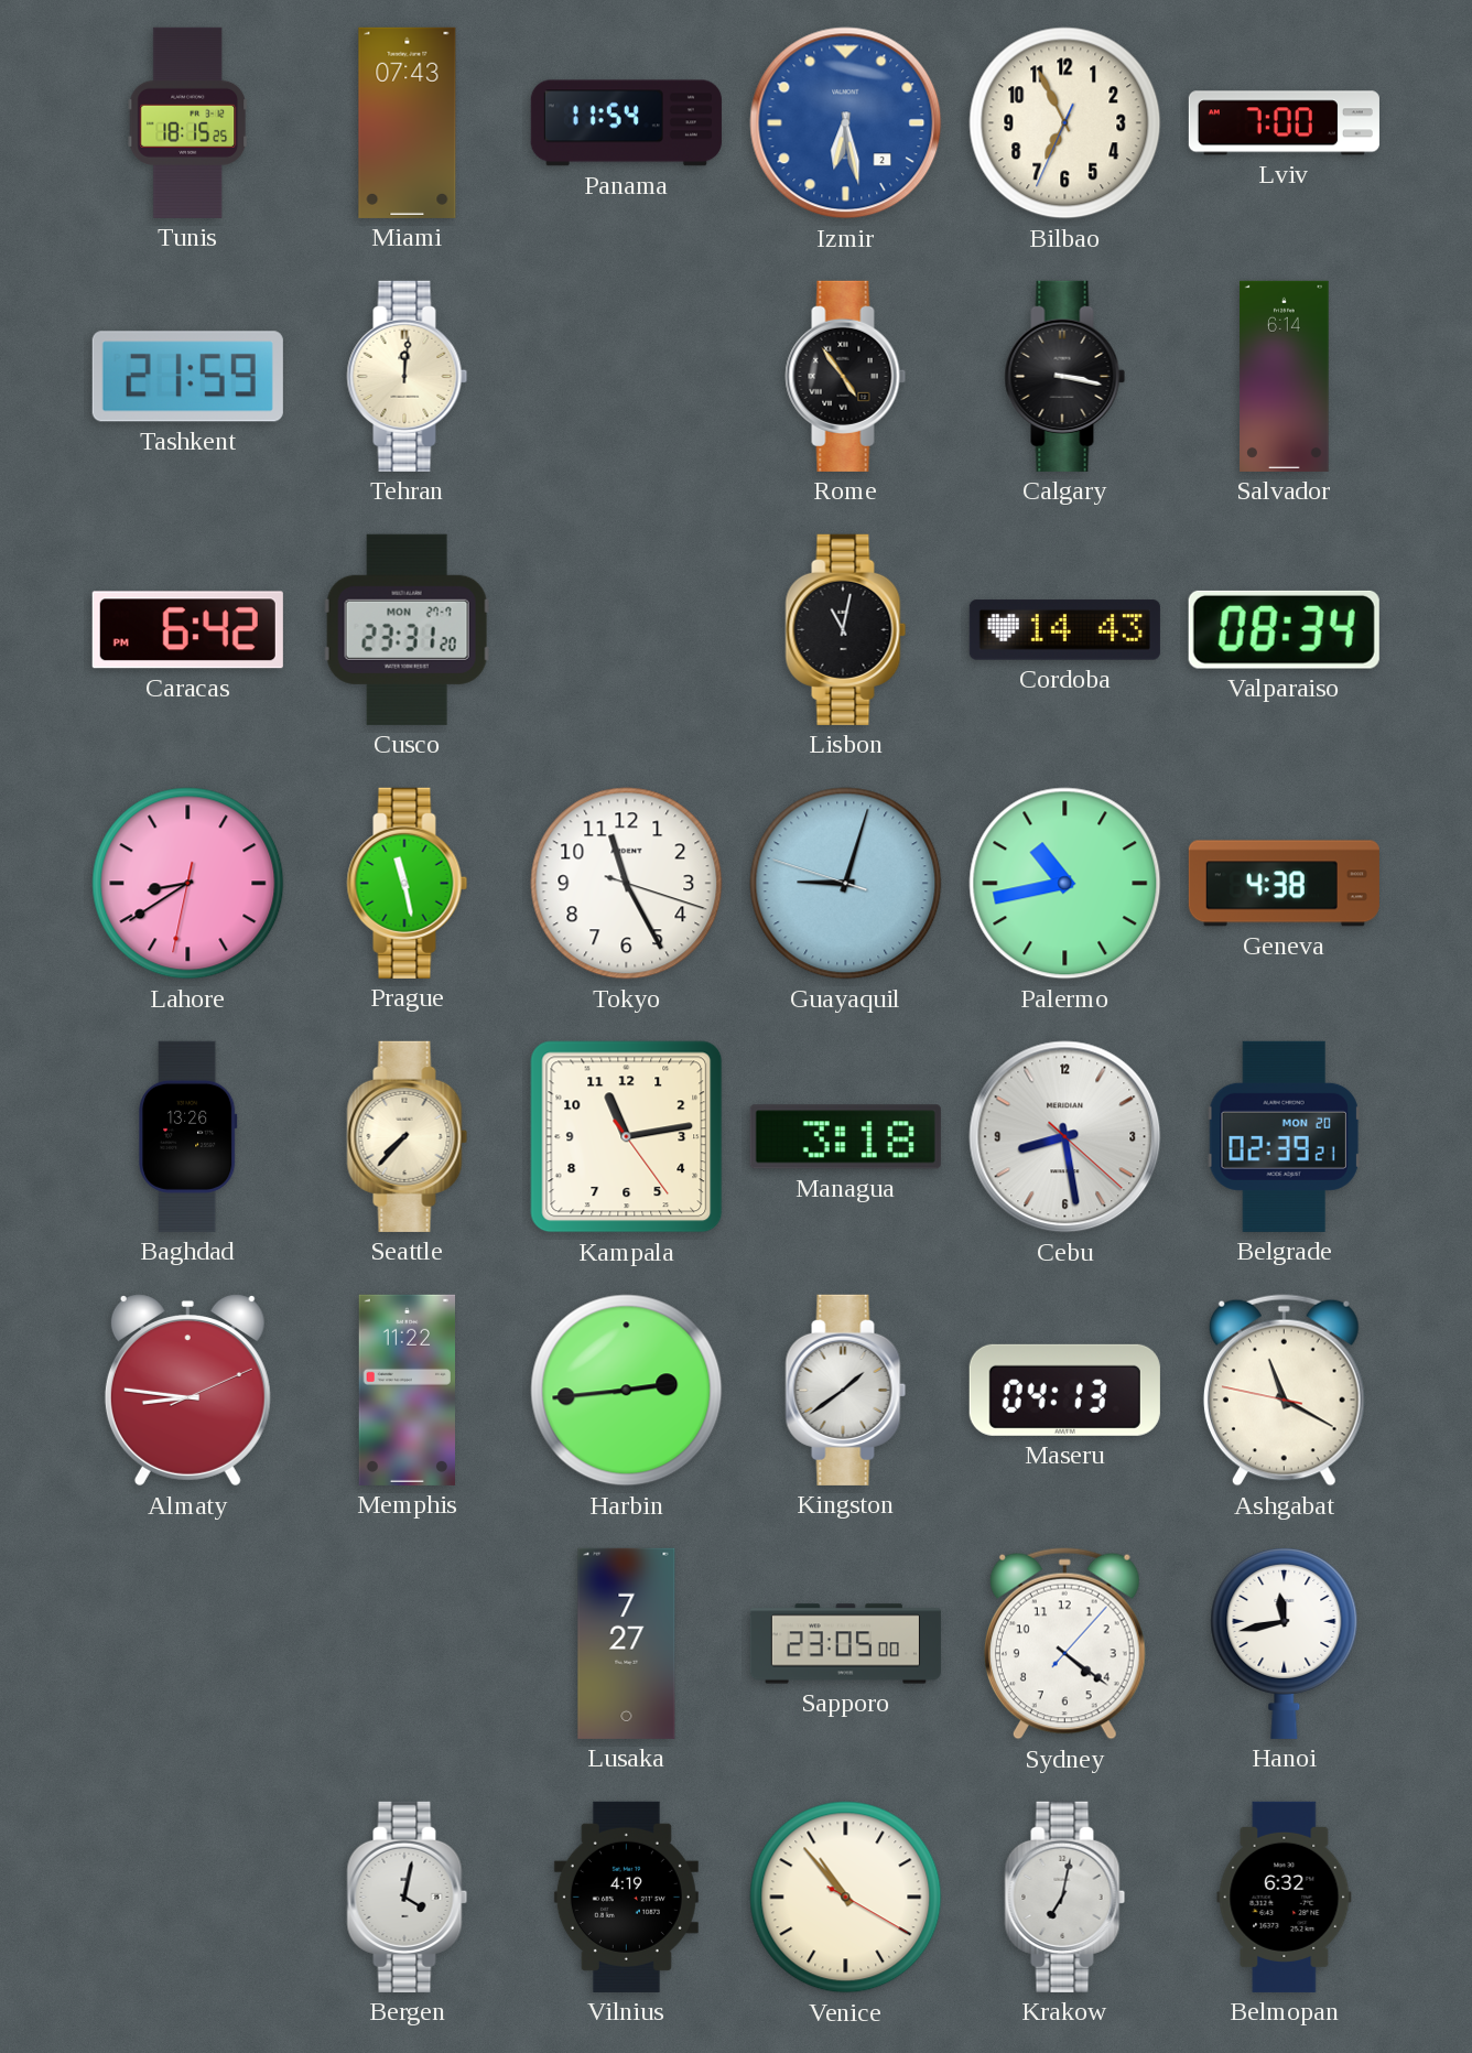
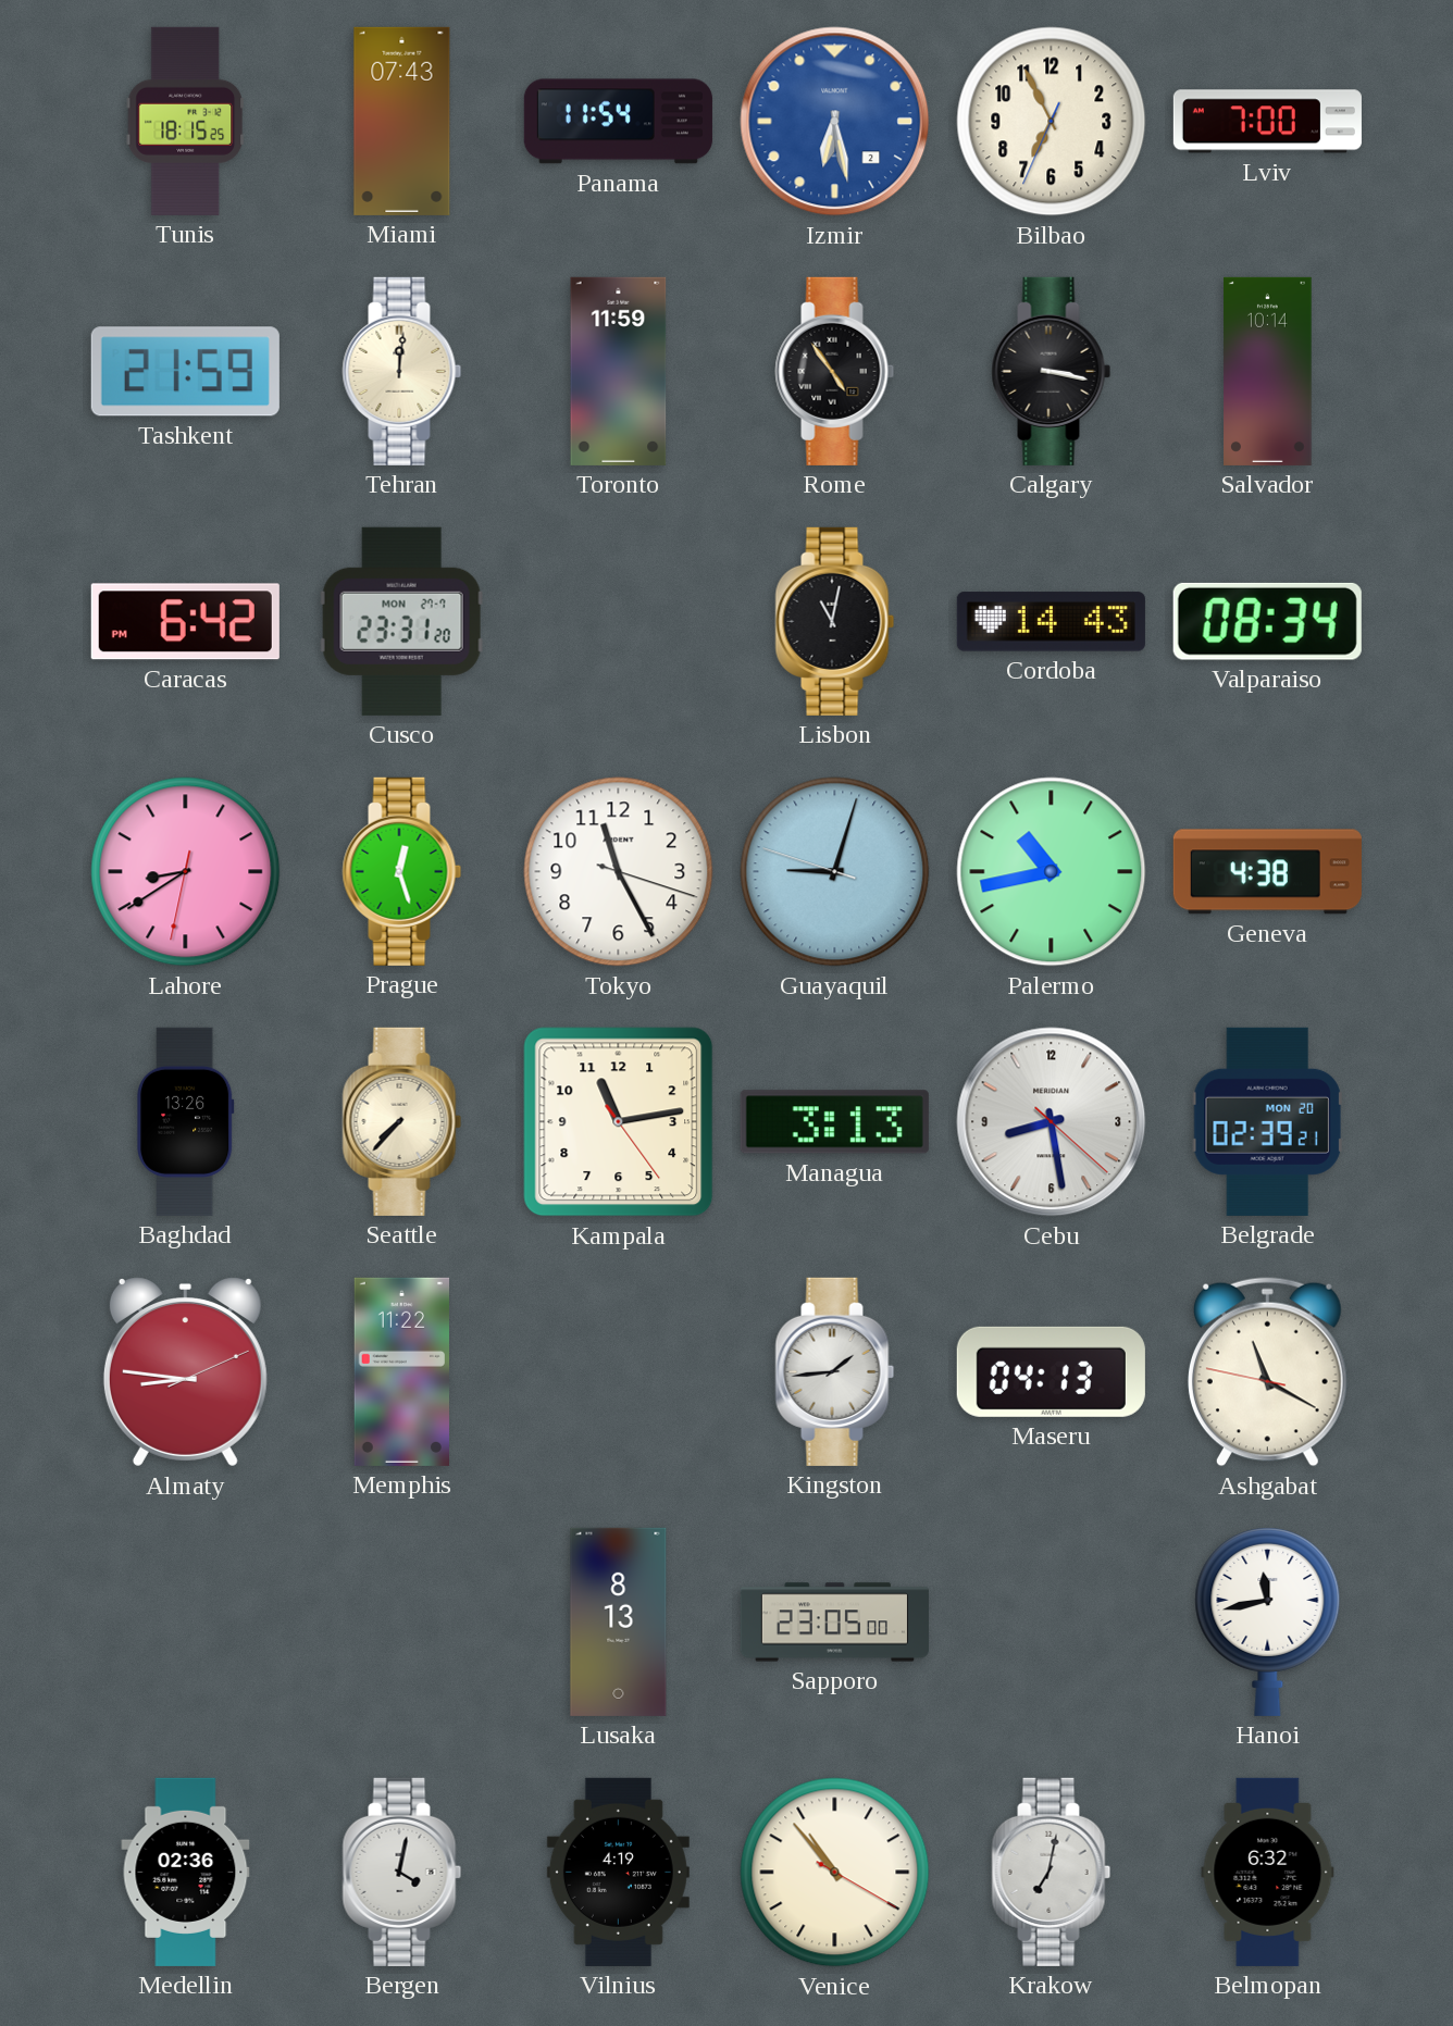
Toronto: none -> 11:59
Salvador: 6:14 -> 10:14
Prague: 11:28 -> 12:27
Managua: 3:18 -> 3:13
Harbin: 2:44 -> none
Kingston: 1:39 -> 1:44
Lusaka: 7:27 -> 8:13
Sydney: 4:21 -> none
Medellin: none -> 02:36
